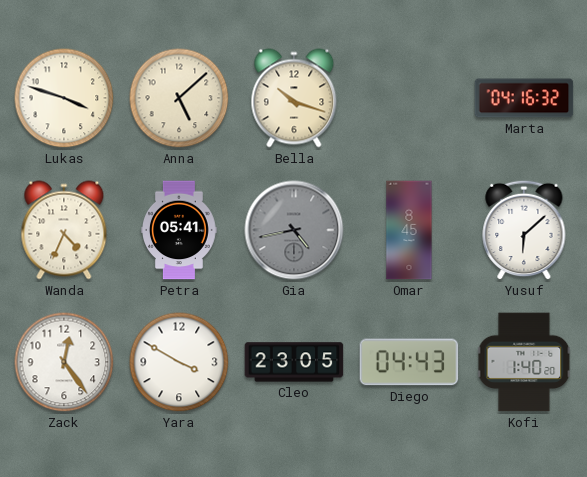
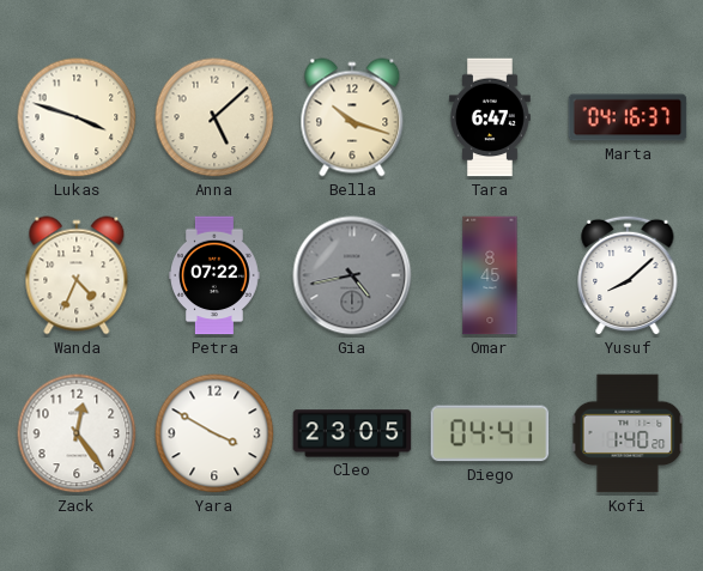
Tara: none -> 6:47
Marta: 04:16:32 -> 04:16:37
Petra: 05:41 -> 07:22
Yusuf: 6:08 -> 8:08
Diego: 04:43 -> 04:41
